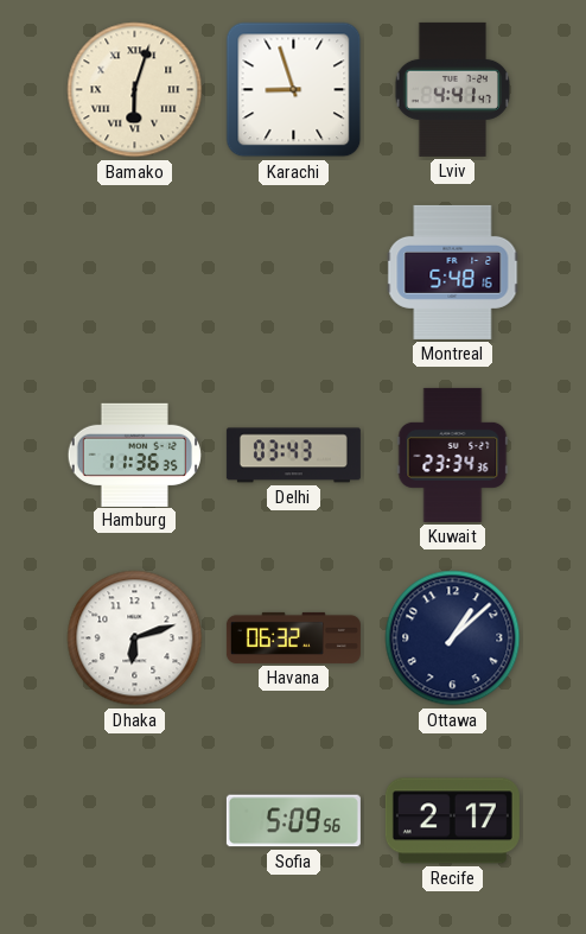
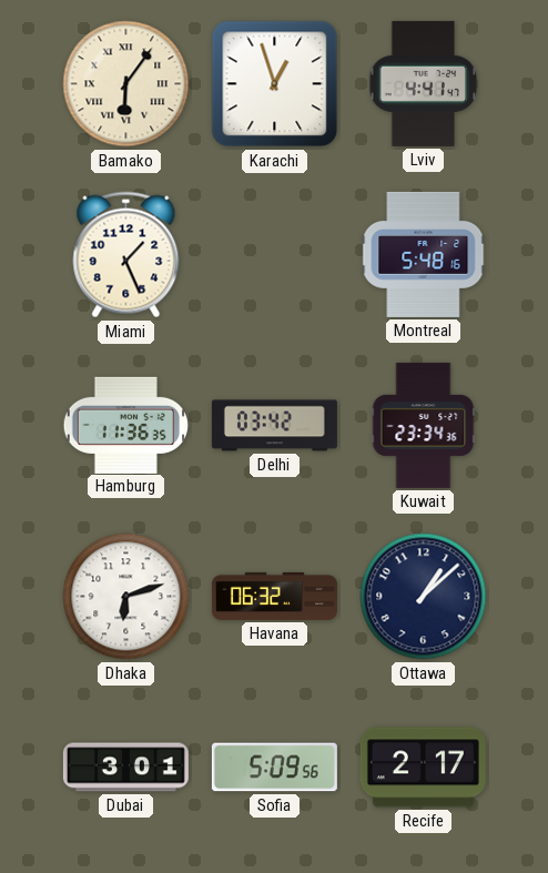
Bamako: 6:03 -> 6:06
Karachi: 8:57 -> 12:57
Miami: none -> 1:26
Delhi: 03:43 -> 03:42
Dubai: none -> 3:01
